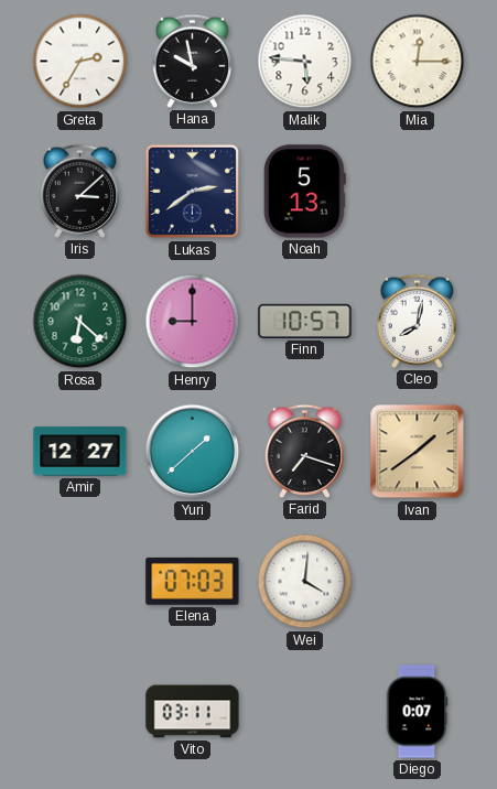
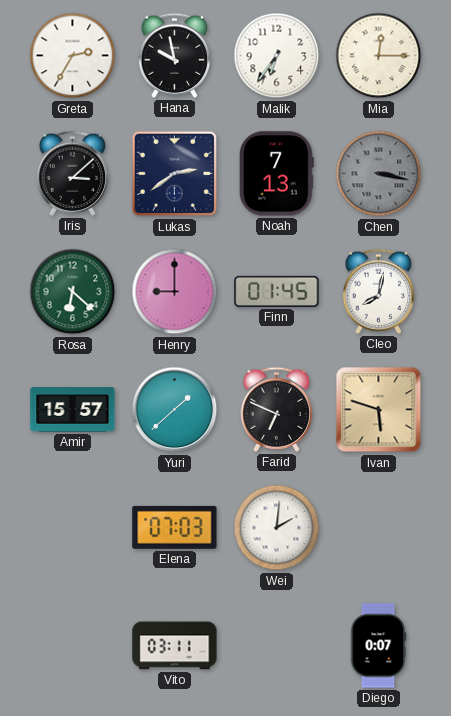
Malik: 5:46 -> 6:36
Noah: 5:13 -> 7:13
Chen: none -> 3:17
Finn: 10:57 -> 01:45
Amir: 12:27 -> 15:57
Farid: 7:18 -> 6:49
Ivan: 1:39 -> 5:48
Wei: 4:01 -> 2:01
